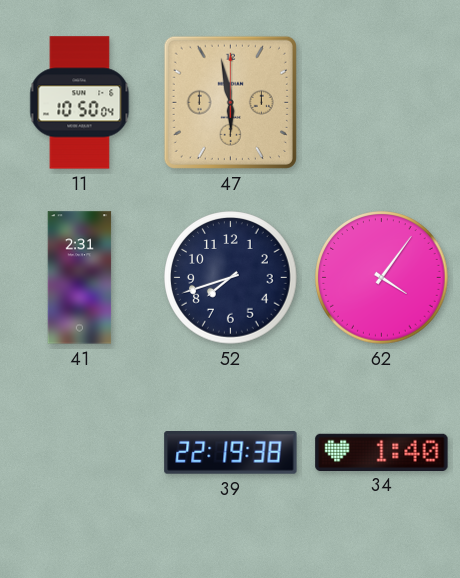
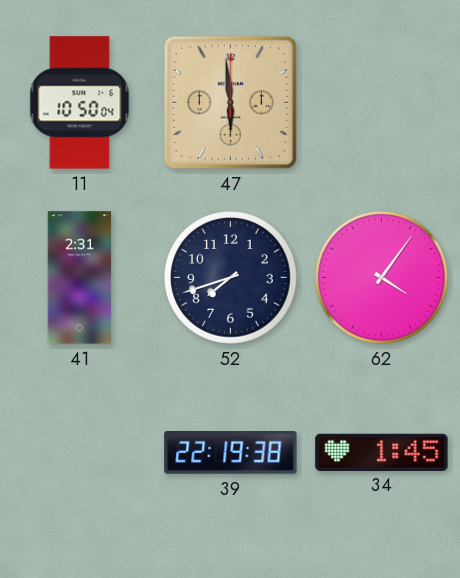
47: 5:58 -> 5:59
34: 1:40 -> 1:45
